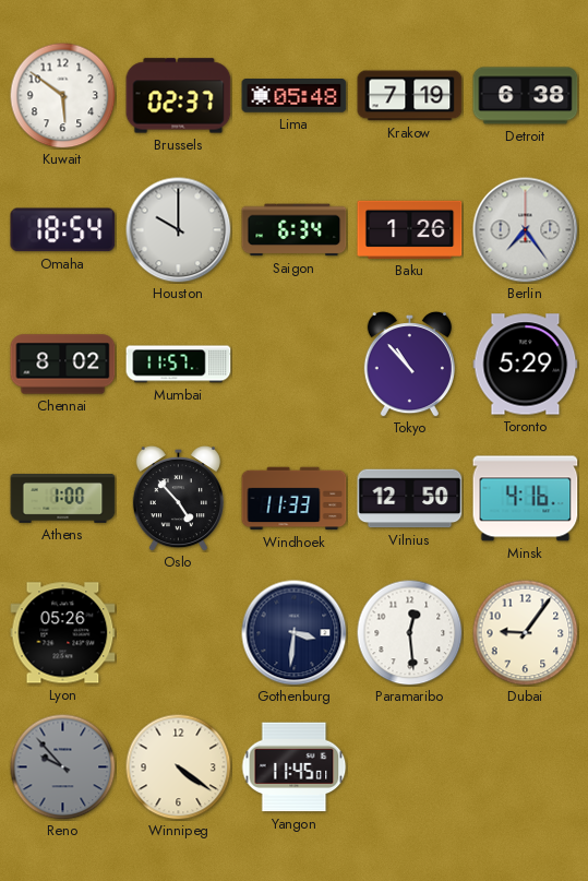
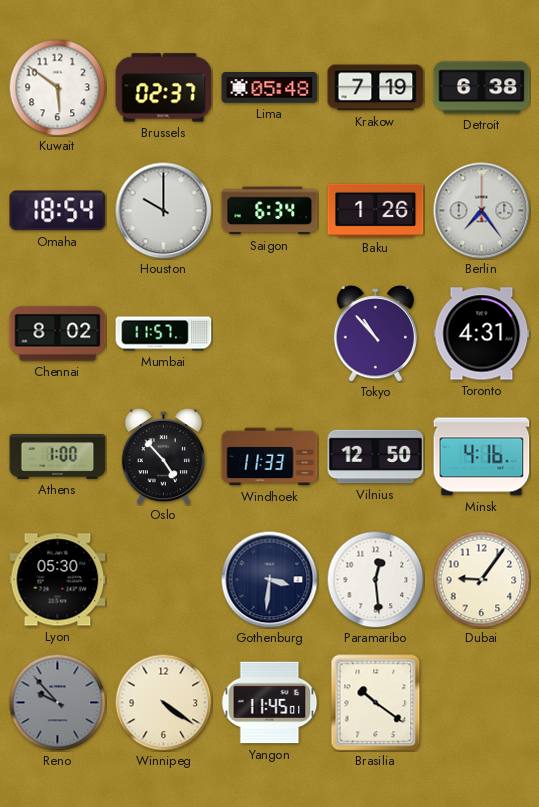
Toronto: 5:29 -> 4:31
Lyon: 05:26 -> 05:30
Brasilia: none -> 10:21
